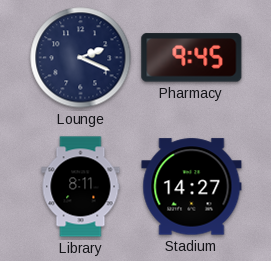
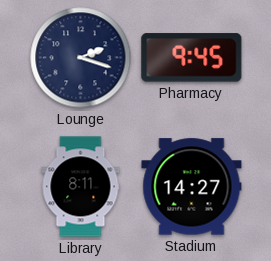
Lounge: 2:19 -> 2:18
